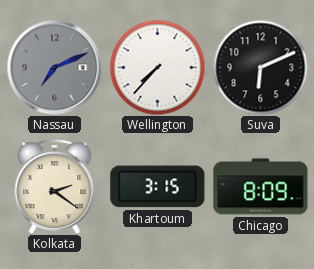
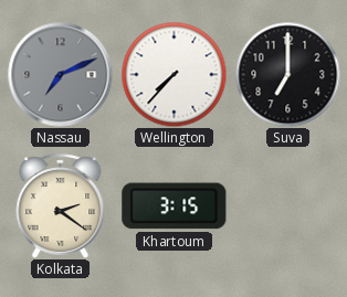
Suva: 6:11 -> 7:00
Chicago: 8:09 -> none
